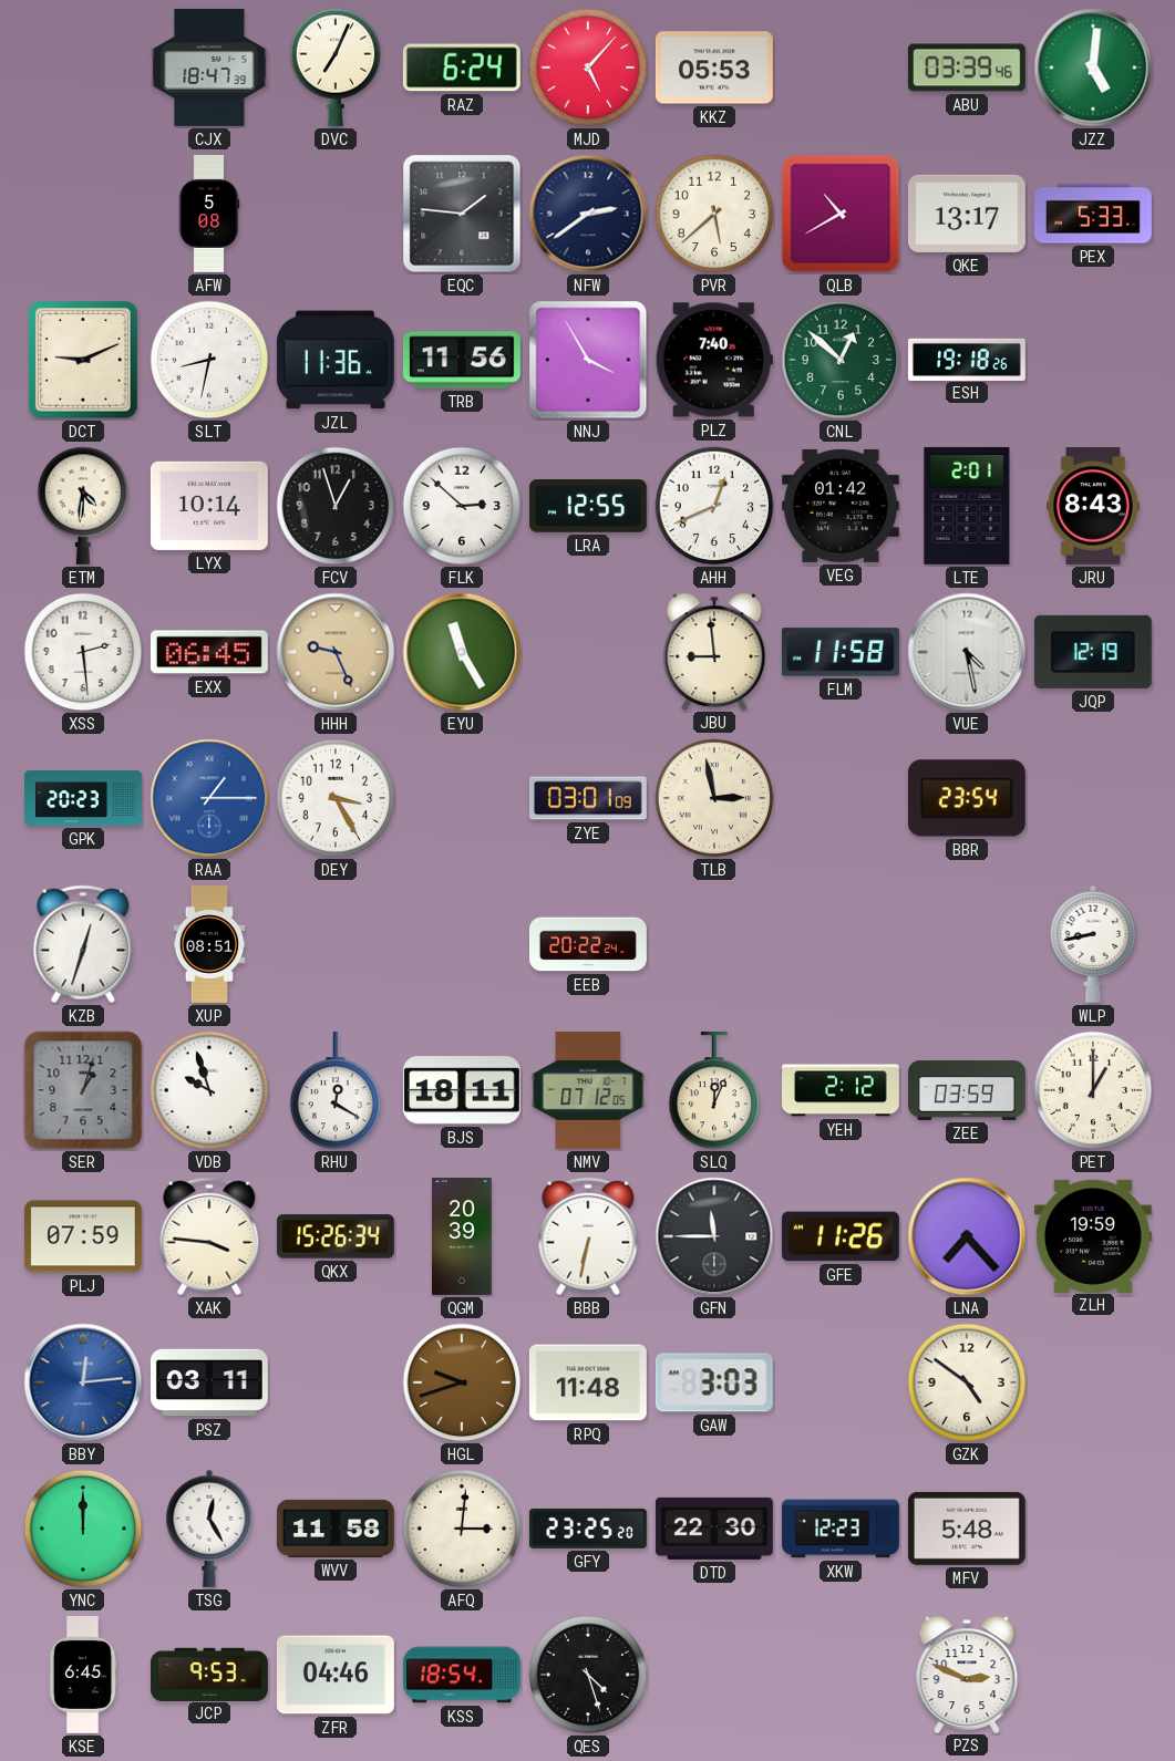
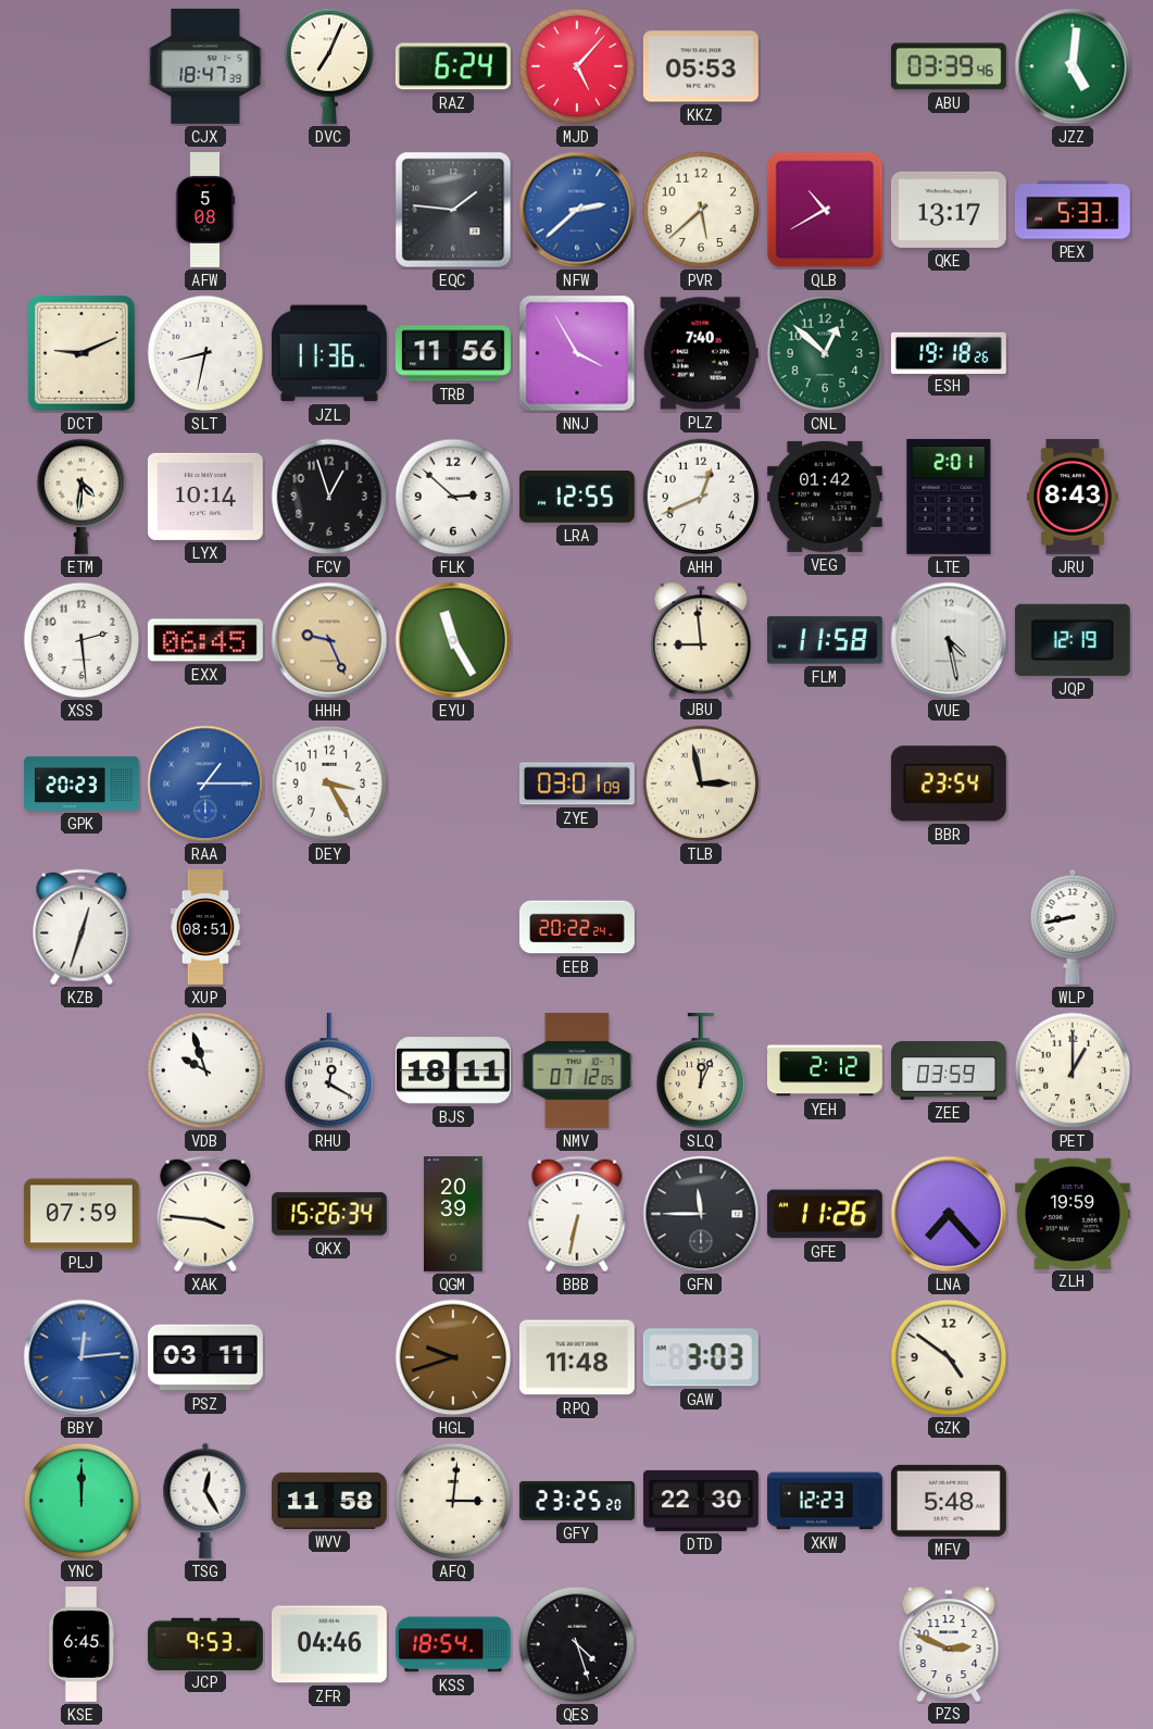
NFW: 2:39 -> 2:38
NFW dial: navy -> blue
SER: 1:03 -> none
